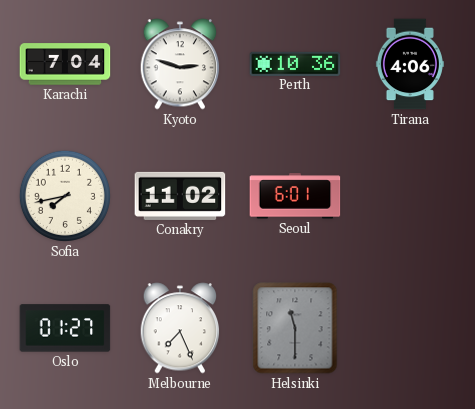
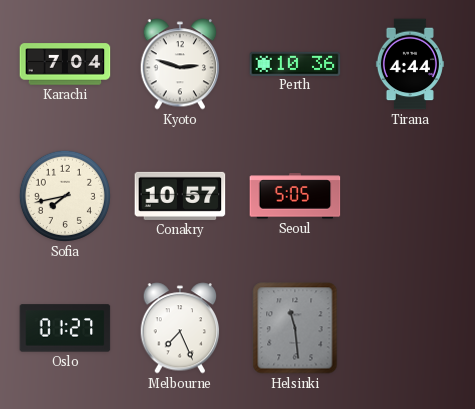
Tirana: 4:06 -> 4:44
Conakry: 11:02 -> 10:57
Seoul: 6:01 -> 5:05
Helsinki: 11:30 -> 11:29
